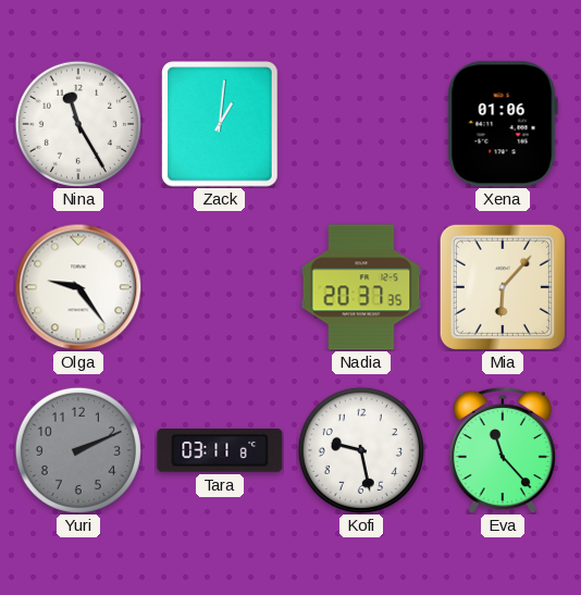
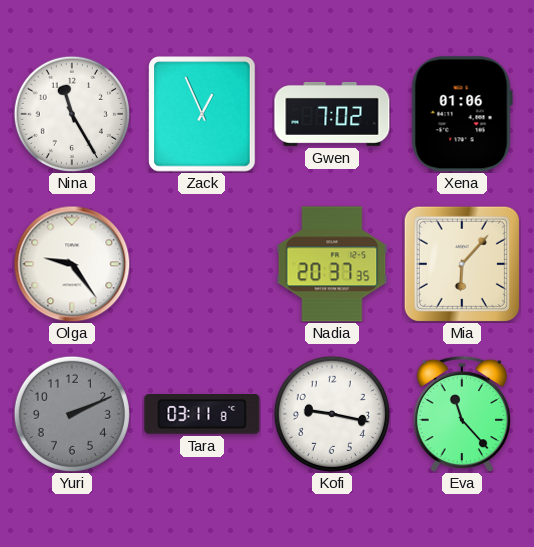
Zack: 1:01 -> 12:56
Gwen: none -> 7:02
Kofi: 9:28 -> 9:17
